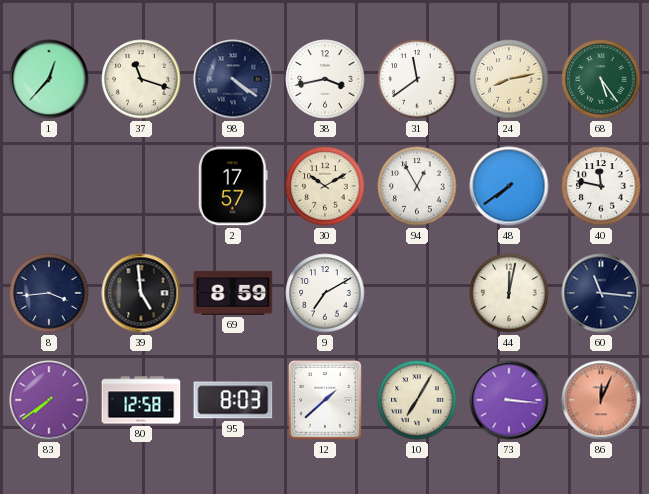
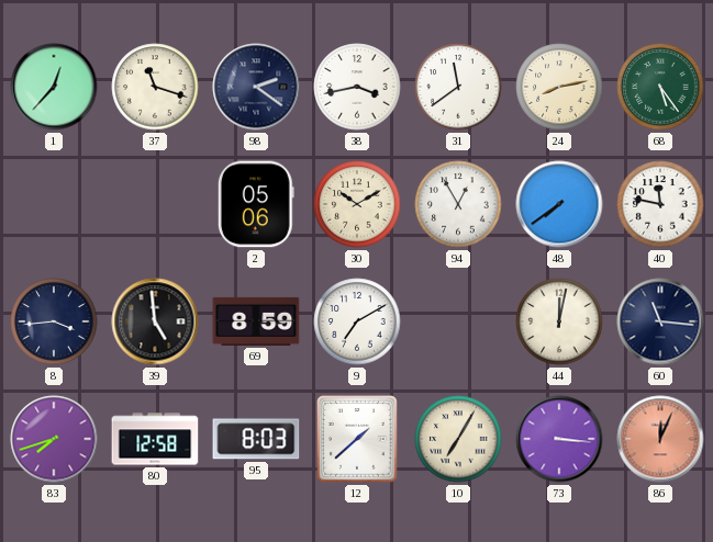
98: 4:21 -> 2:21
2: 17:57 -> 05:06
83: 7:39 -> 7:42
